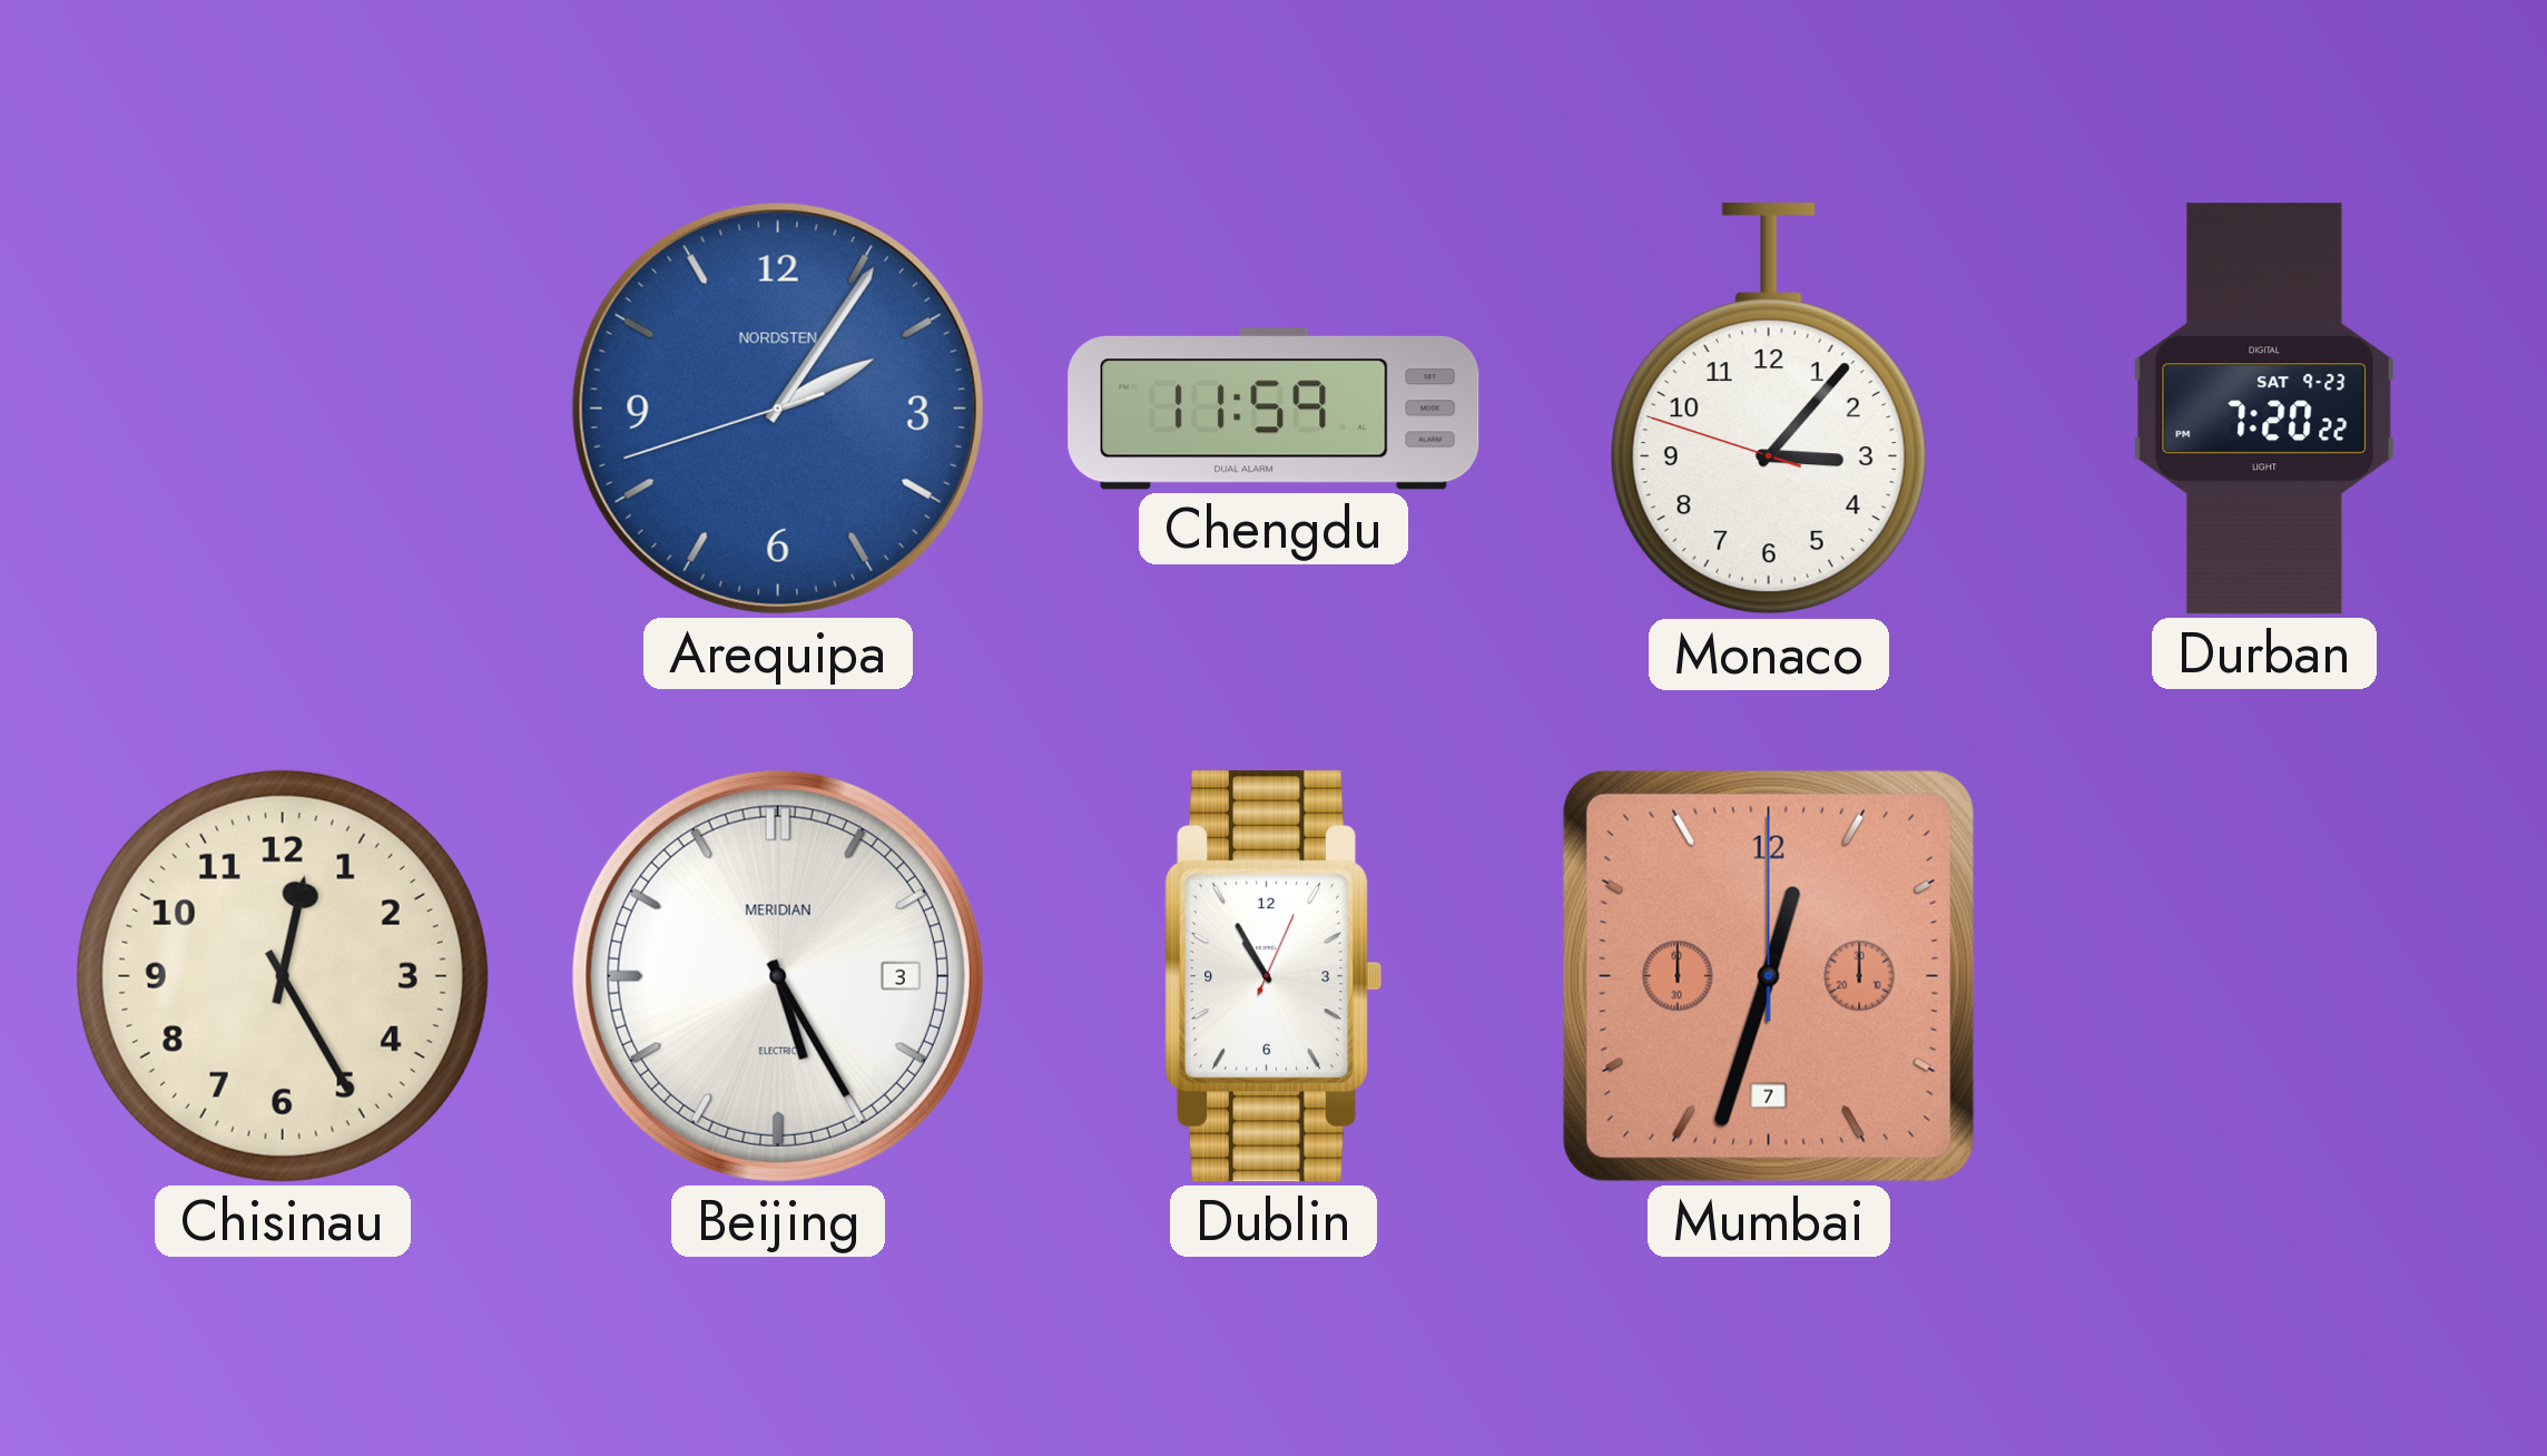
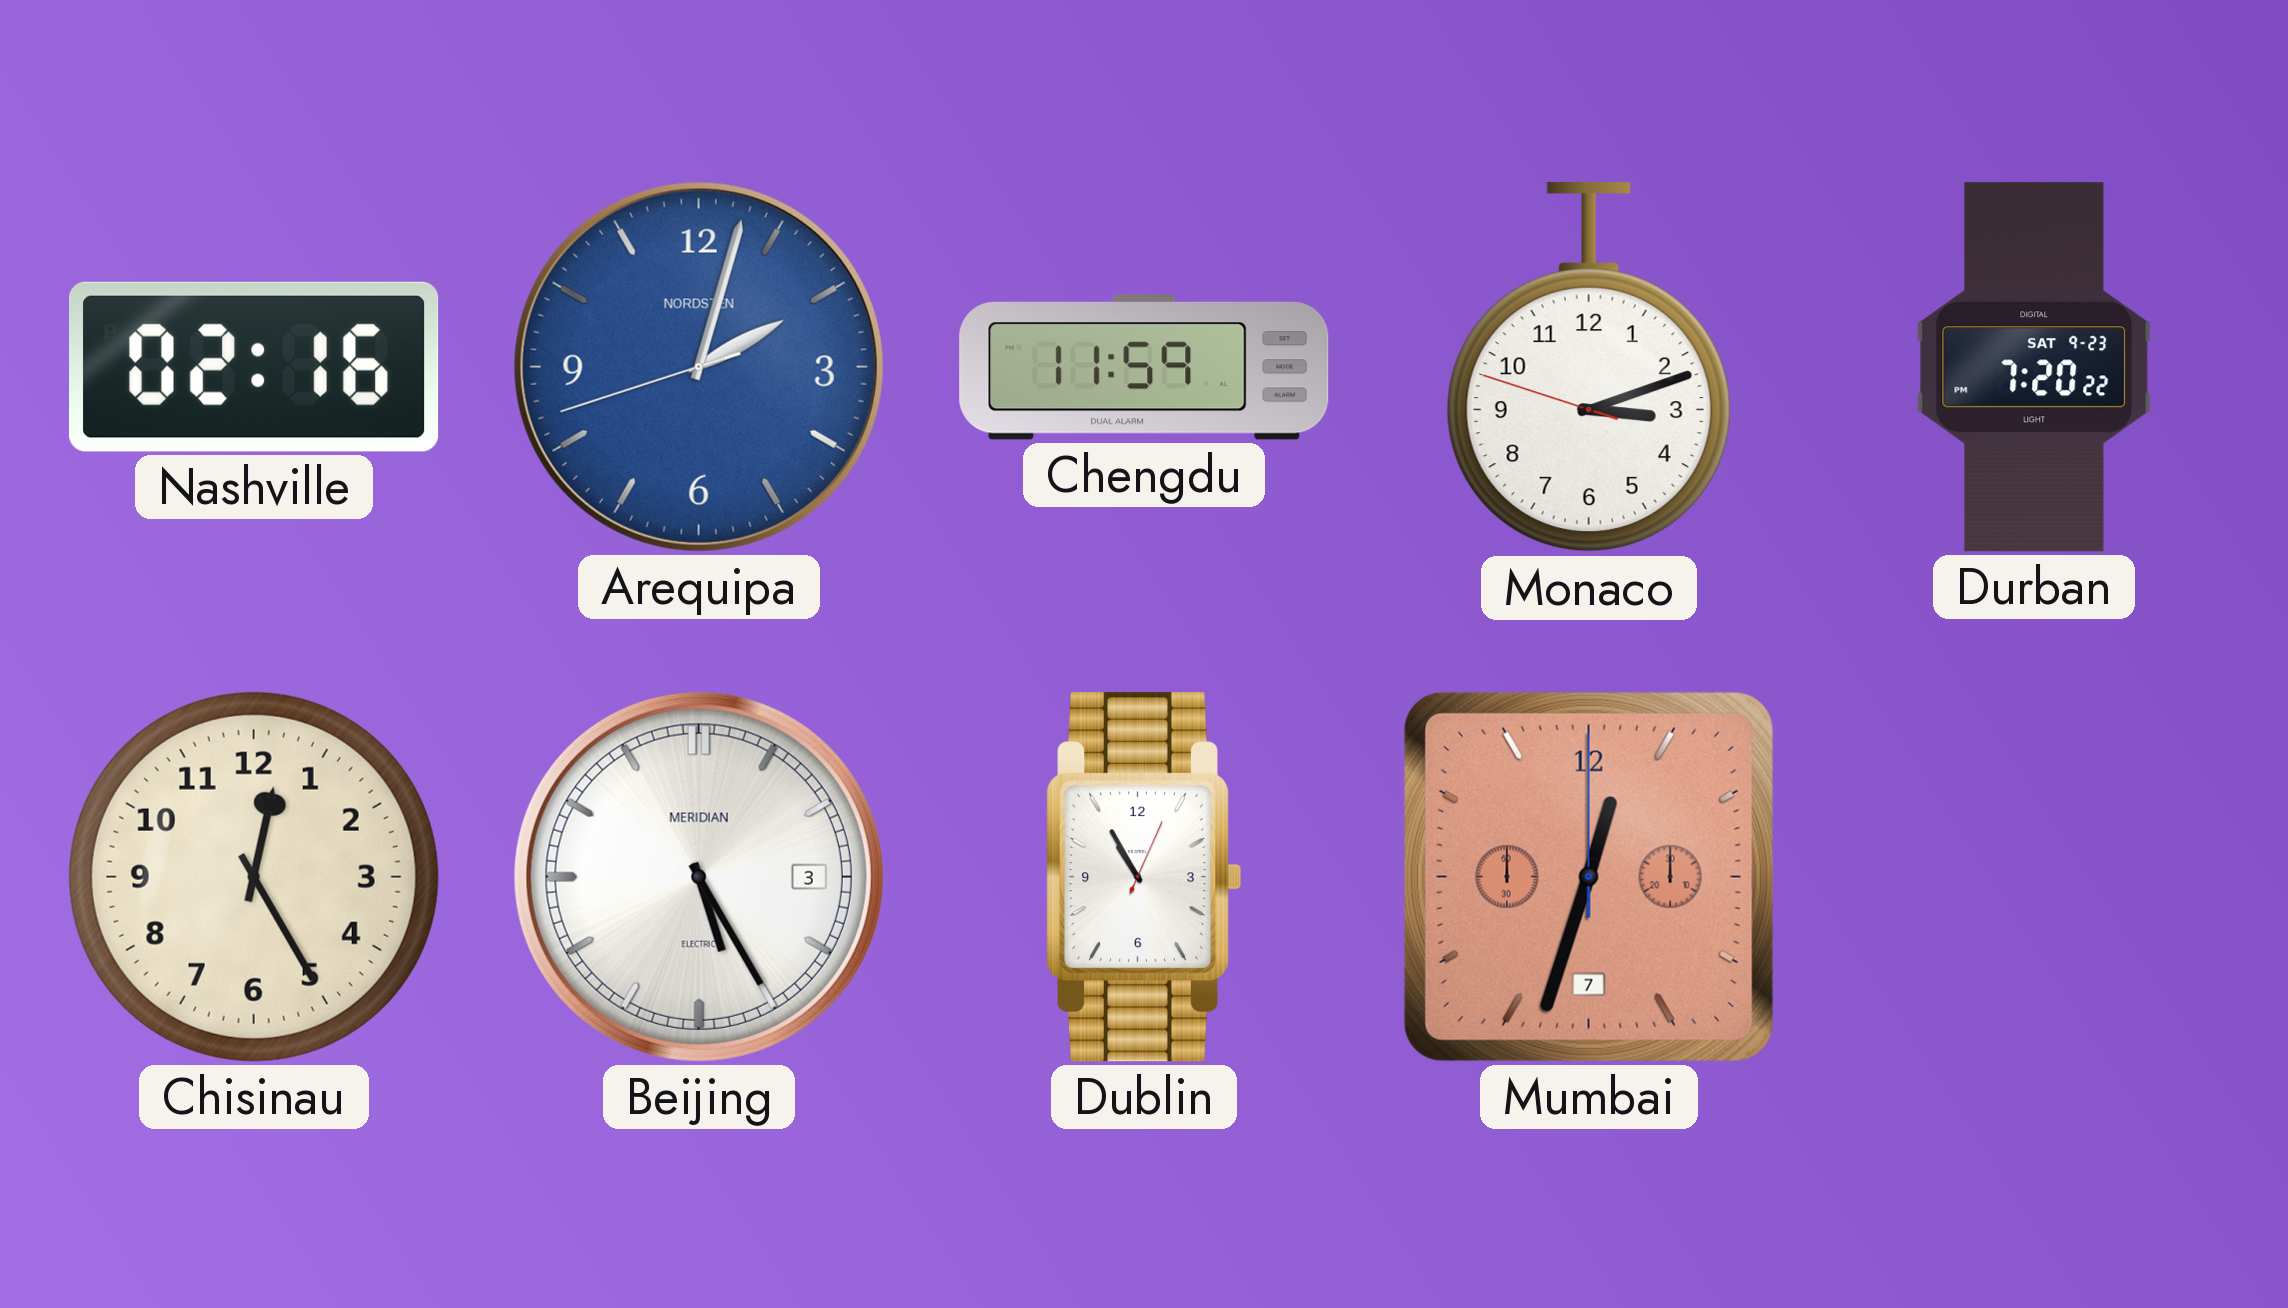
Nashville: none -> 02:16
Arequipa: 2:05 -> 2:02
Monaco: 3:06 -> 3:11
